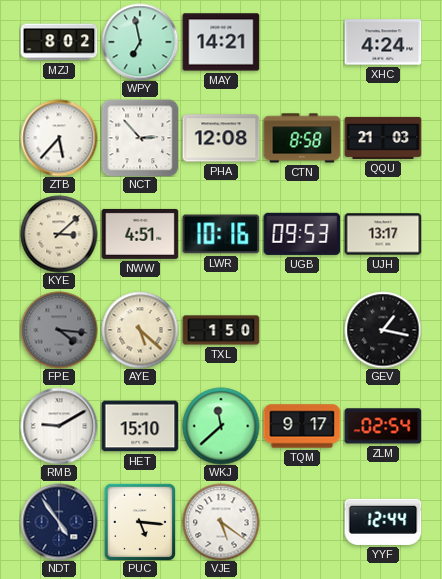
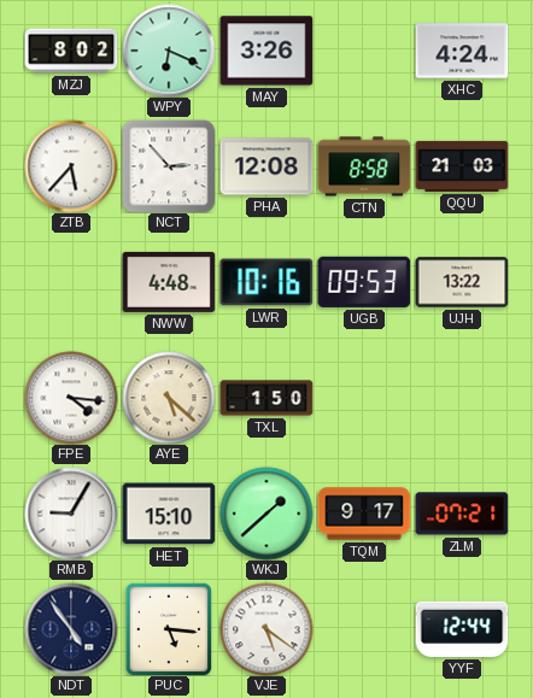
WPY: 6:58 -> 6:19
MAY: 14:21 -> 3:26
KYE: 3:08 -> none
NWW: 4:51 -> 4:48
UJH: 13:17 -> 13:22
FPE dial: grey -> white
GEV: 1:17 -> none
RMB: 9:10 -> 9:05
WKJ: 11:38 -> 1:38
ZLM: 02:54 -> 07:21
